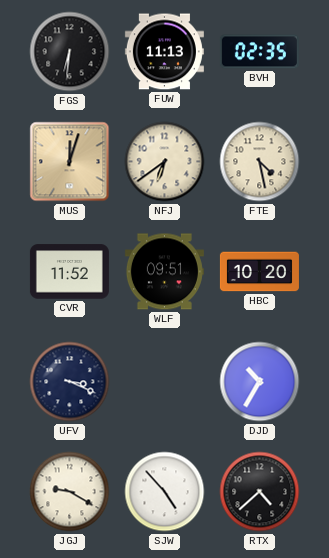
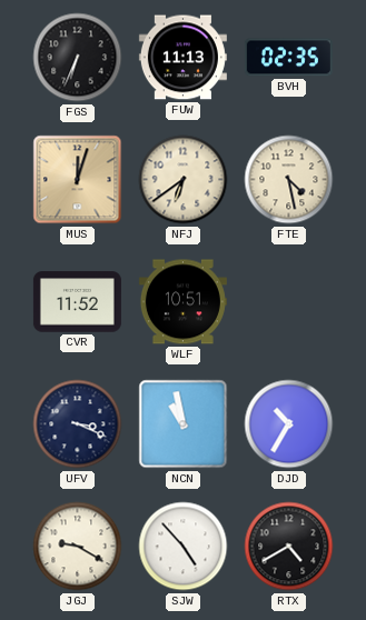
FGS: 6:31 -> 6:34
WLF: 09:51 -> 10:51
HBC: 10:20 -> none
NCN: none -> 10:58
RTX: 4:38 -> 4:40
